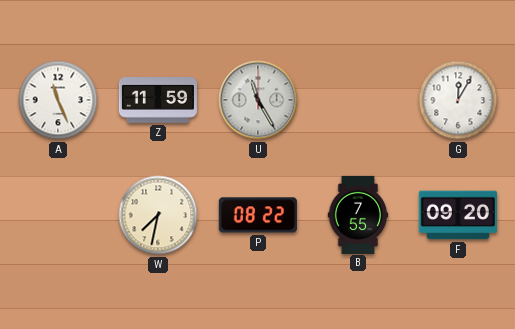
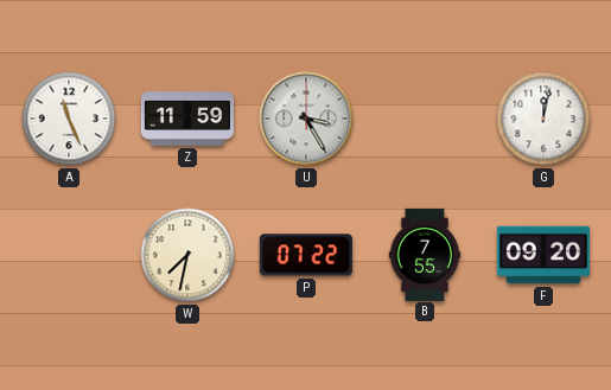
U: 11:25 -> 3:25
G: 12:05 -> 12:02
P: 08:22 -> 07:22
